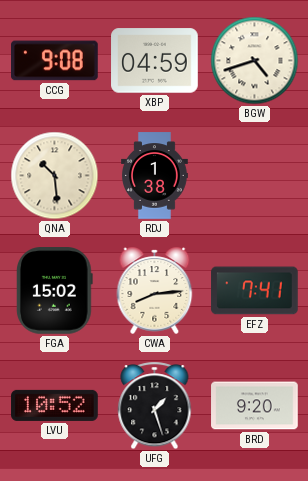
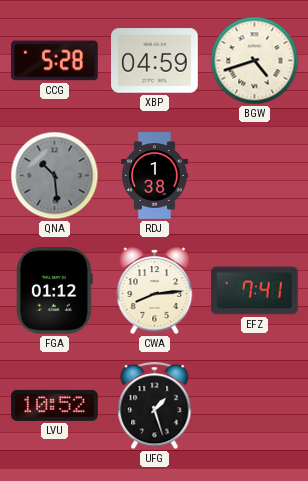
CCG: 9:08 -> 5:28
QNA dial: cream -> grey
FGA: 15:02 -> 01:12
BRD: 9:20 -> none
